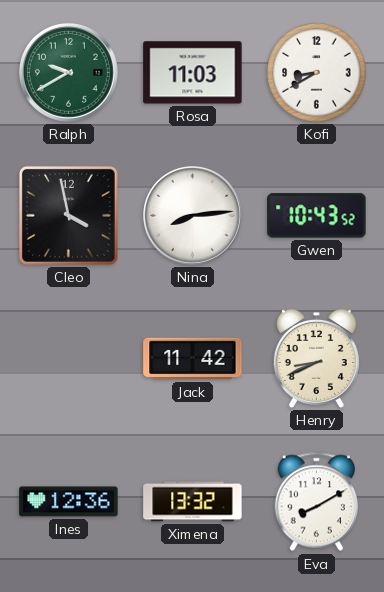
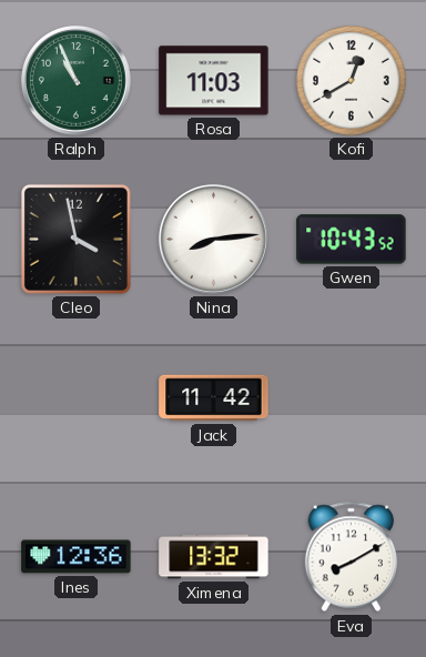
Ralph: 9:40 -> 10:56
Kofi: 8:40 -> 12:40
Henry: 8:41 -> none
